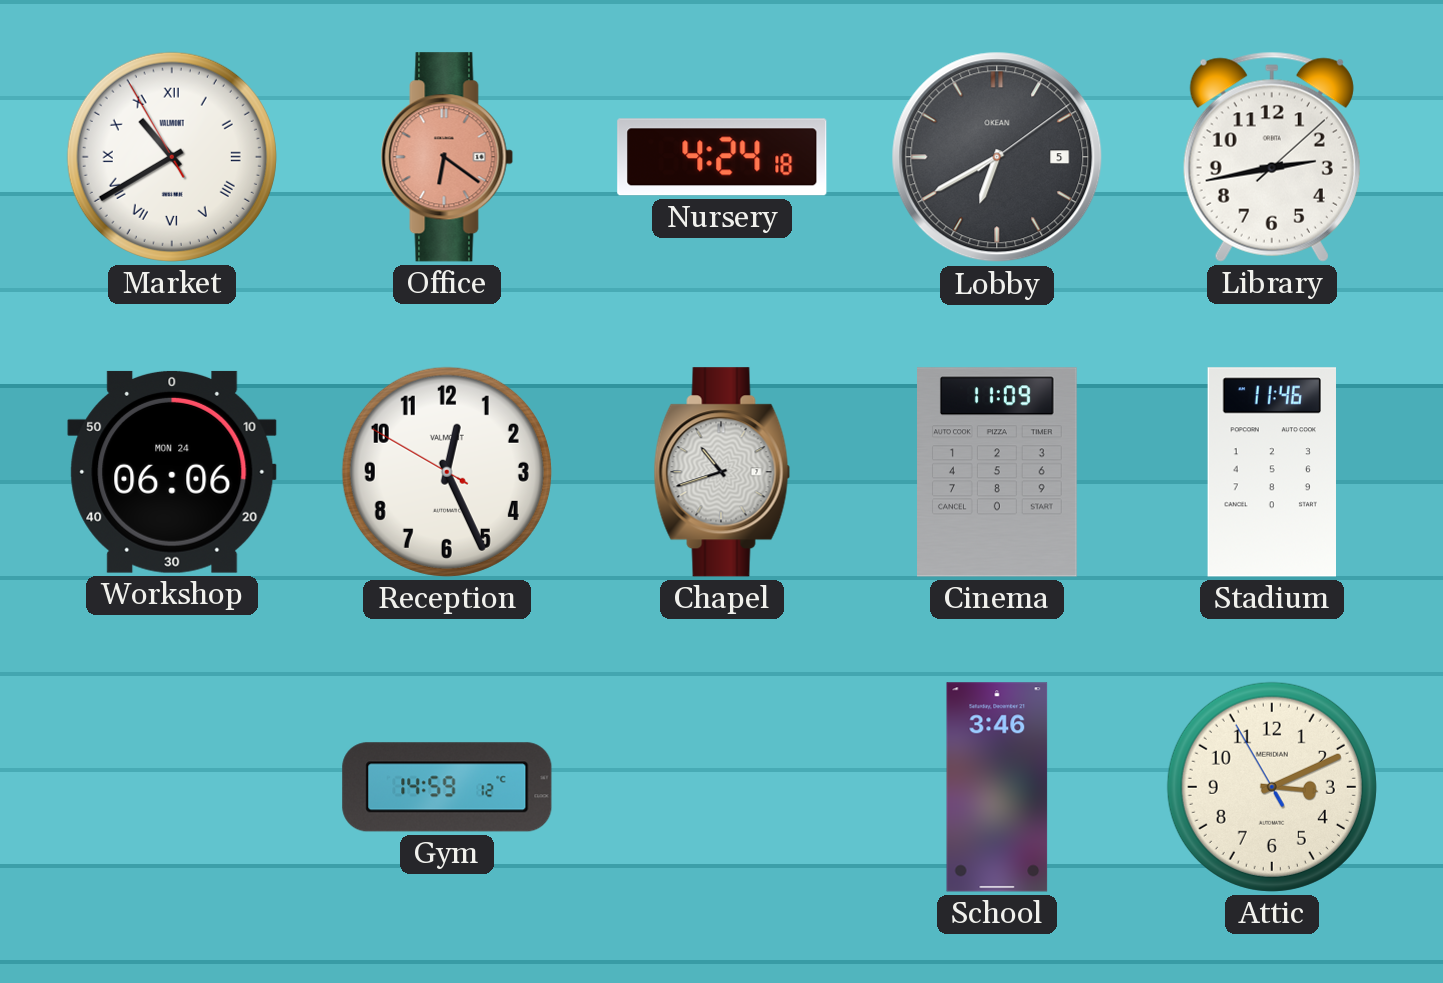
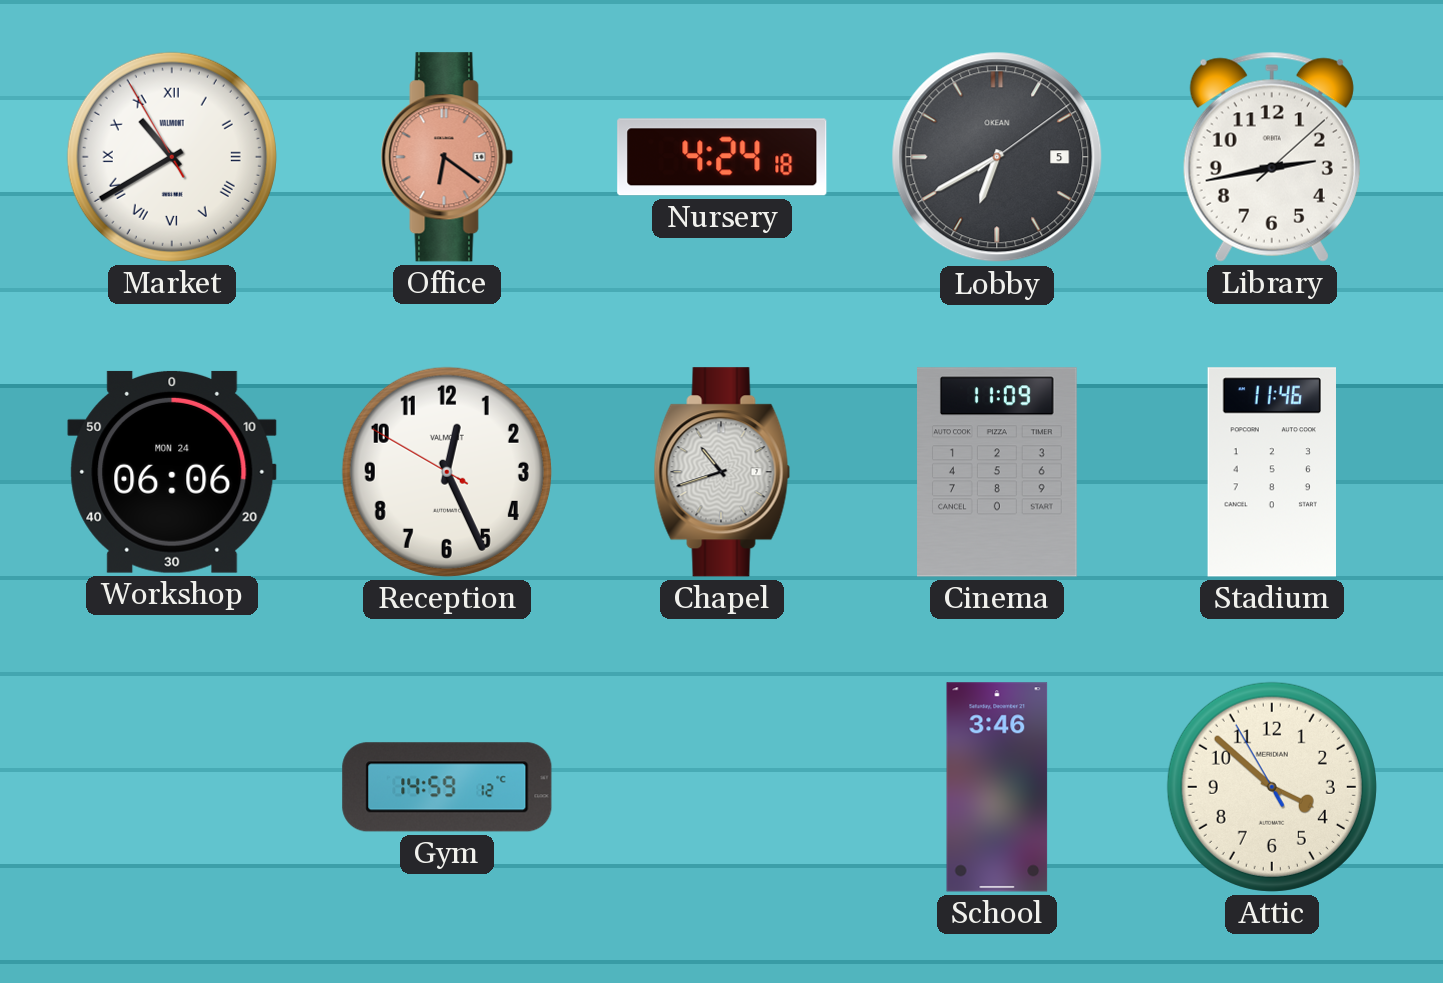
Attic: 3:10 -> 3:51
